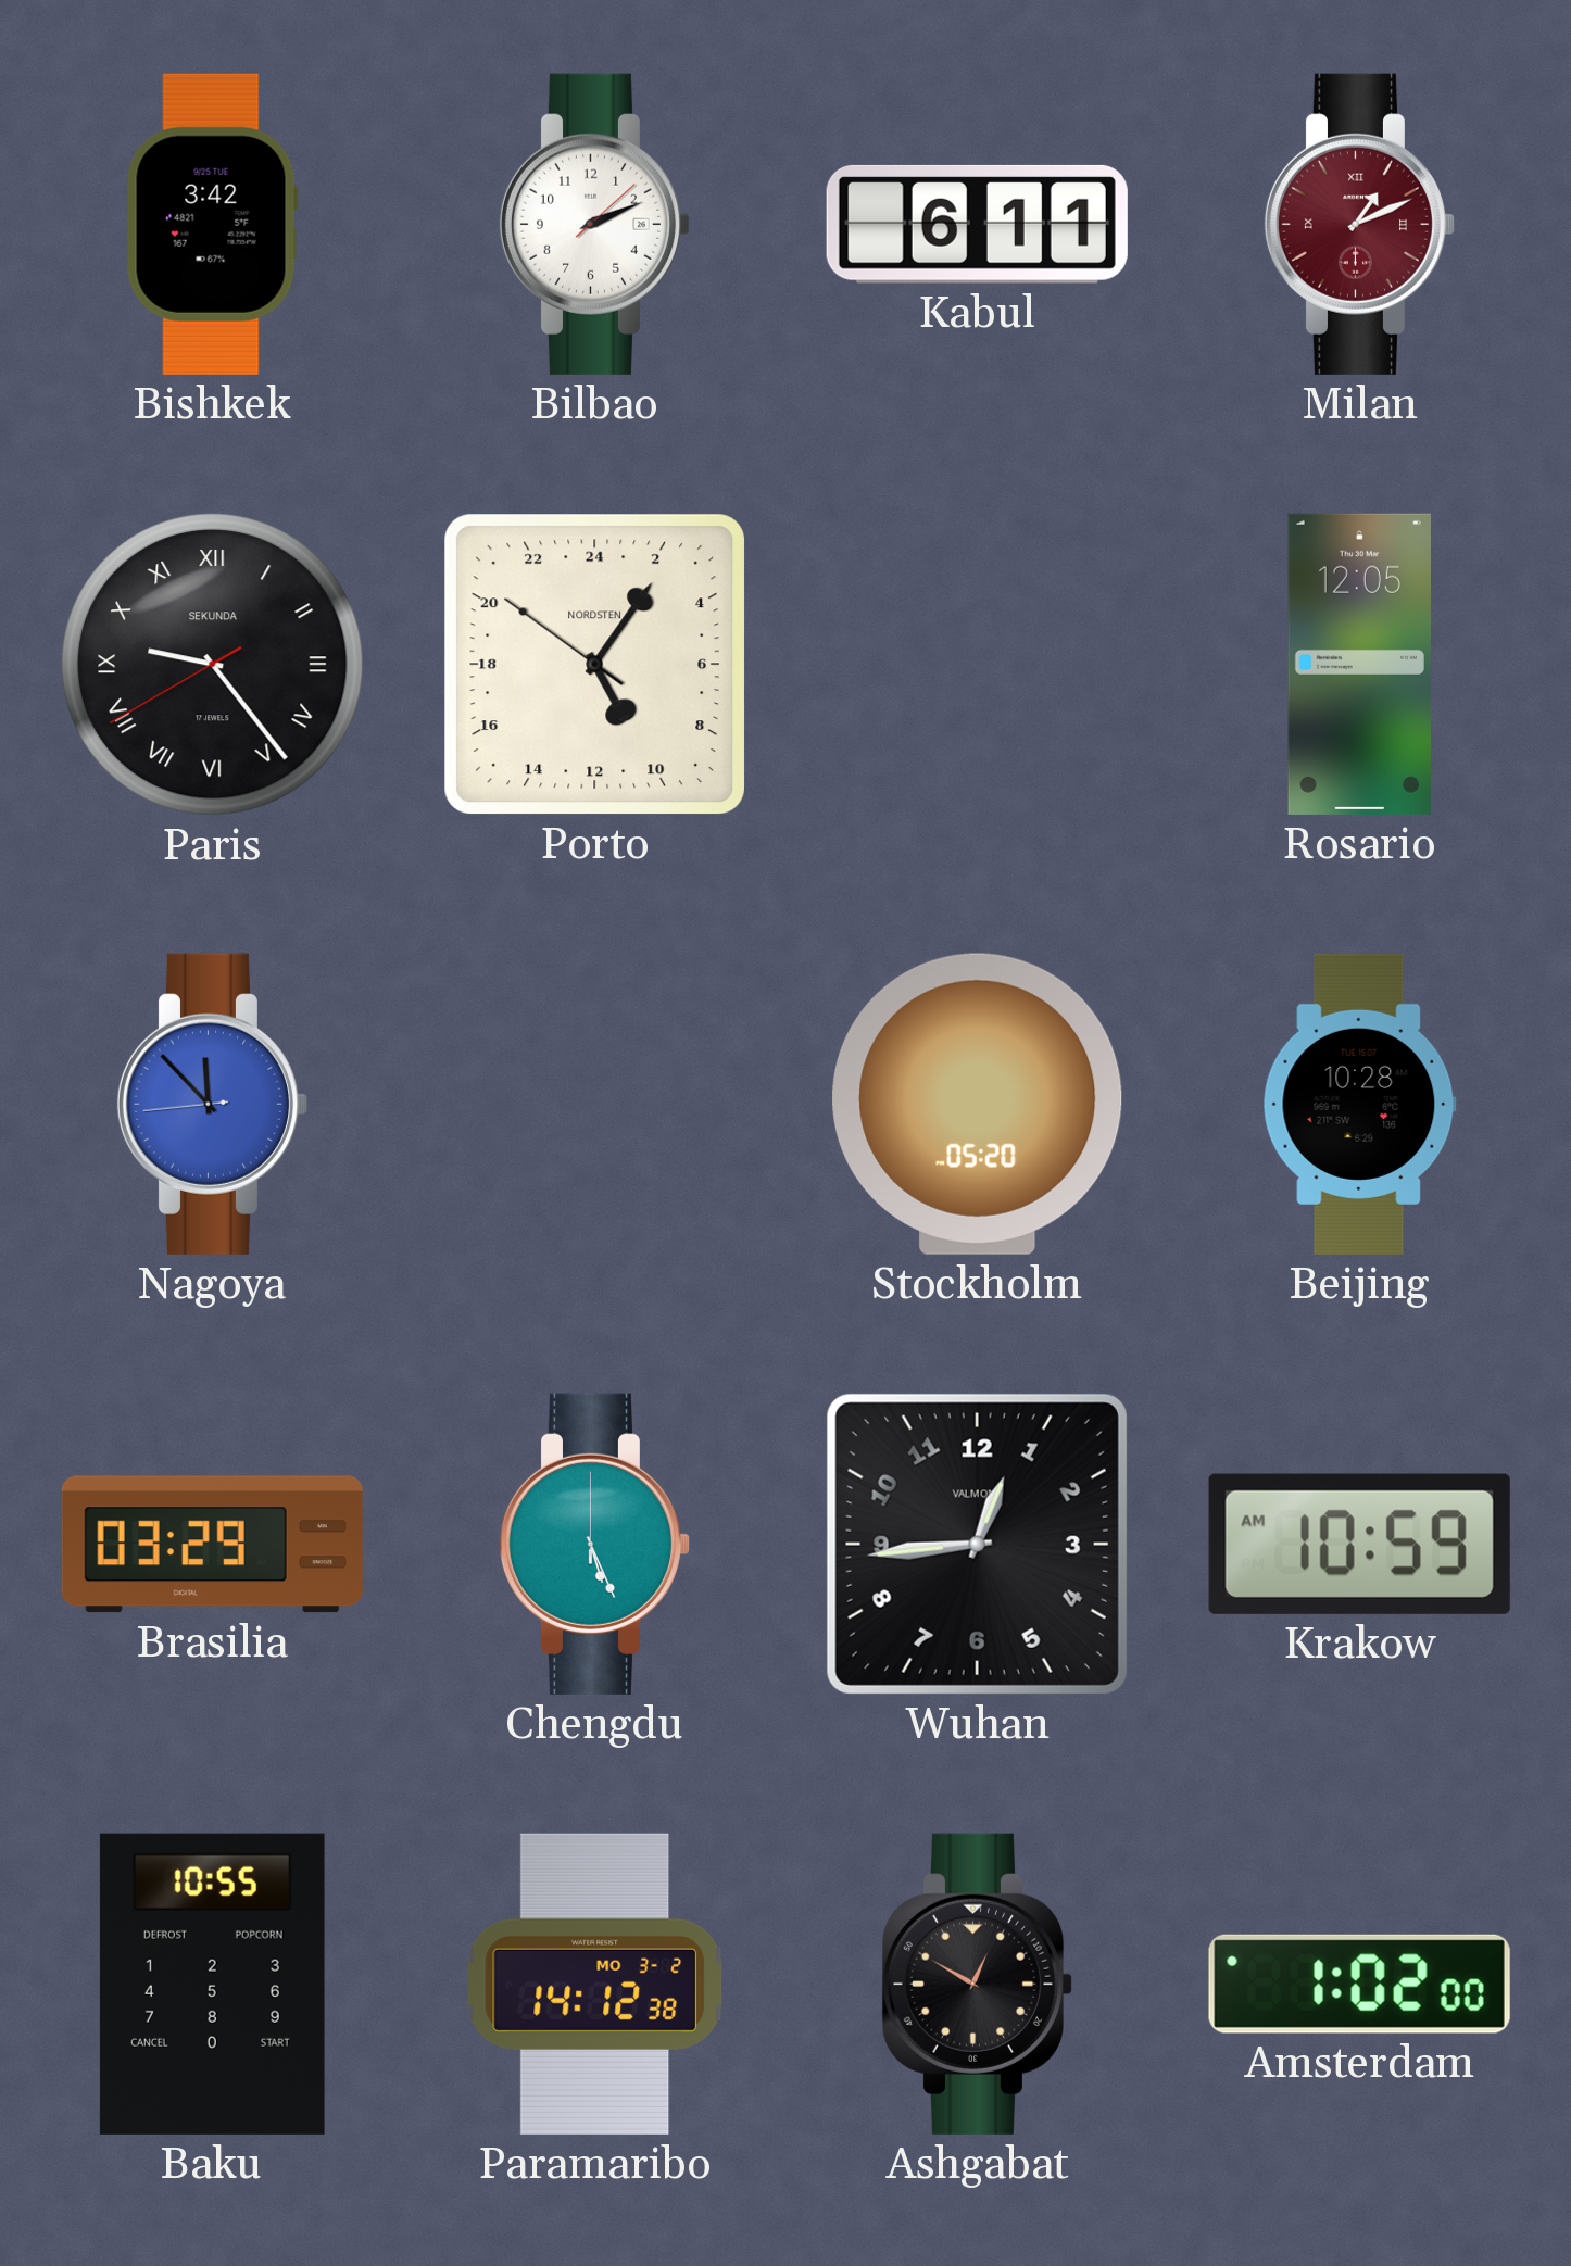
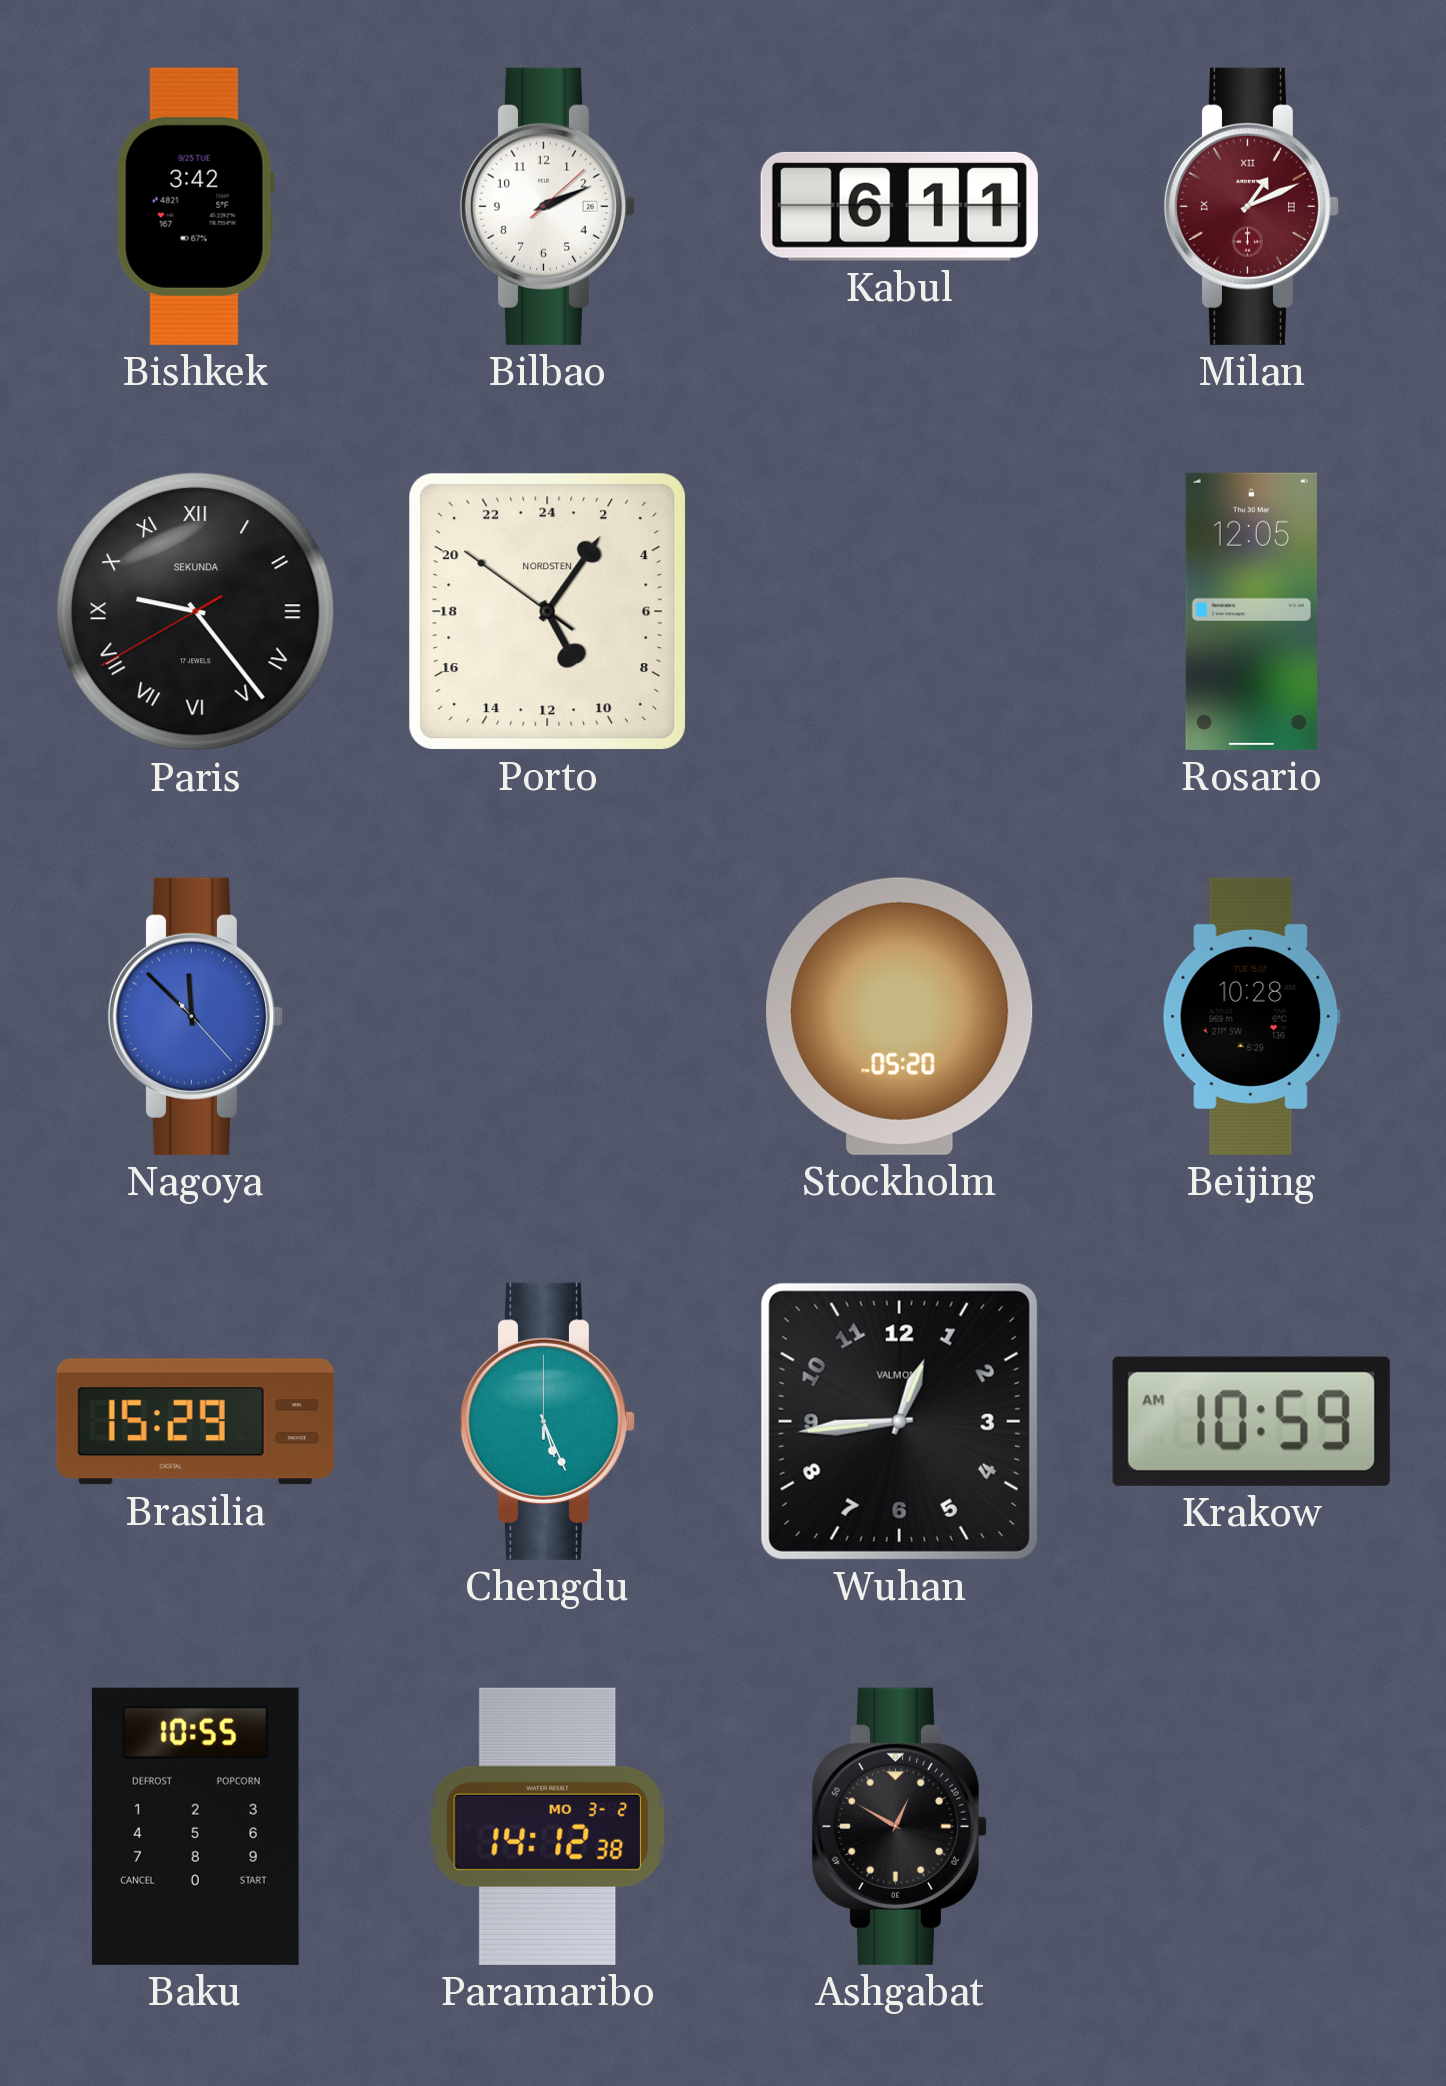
Nagoya: 11:52:44 -> 11:52:23
Brasilia: 03:29 -> 15:29
Amsterdam: 1:02 -> none
